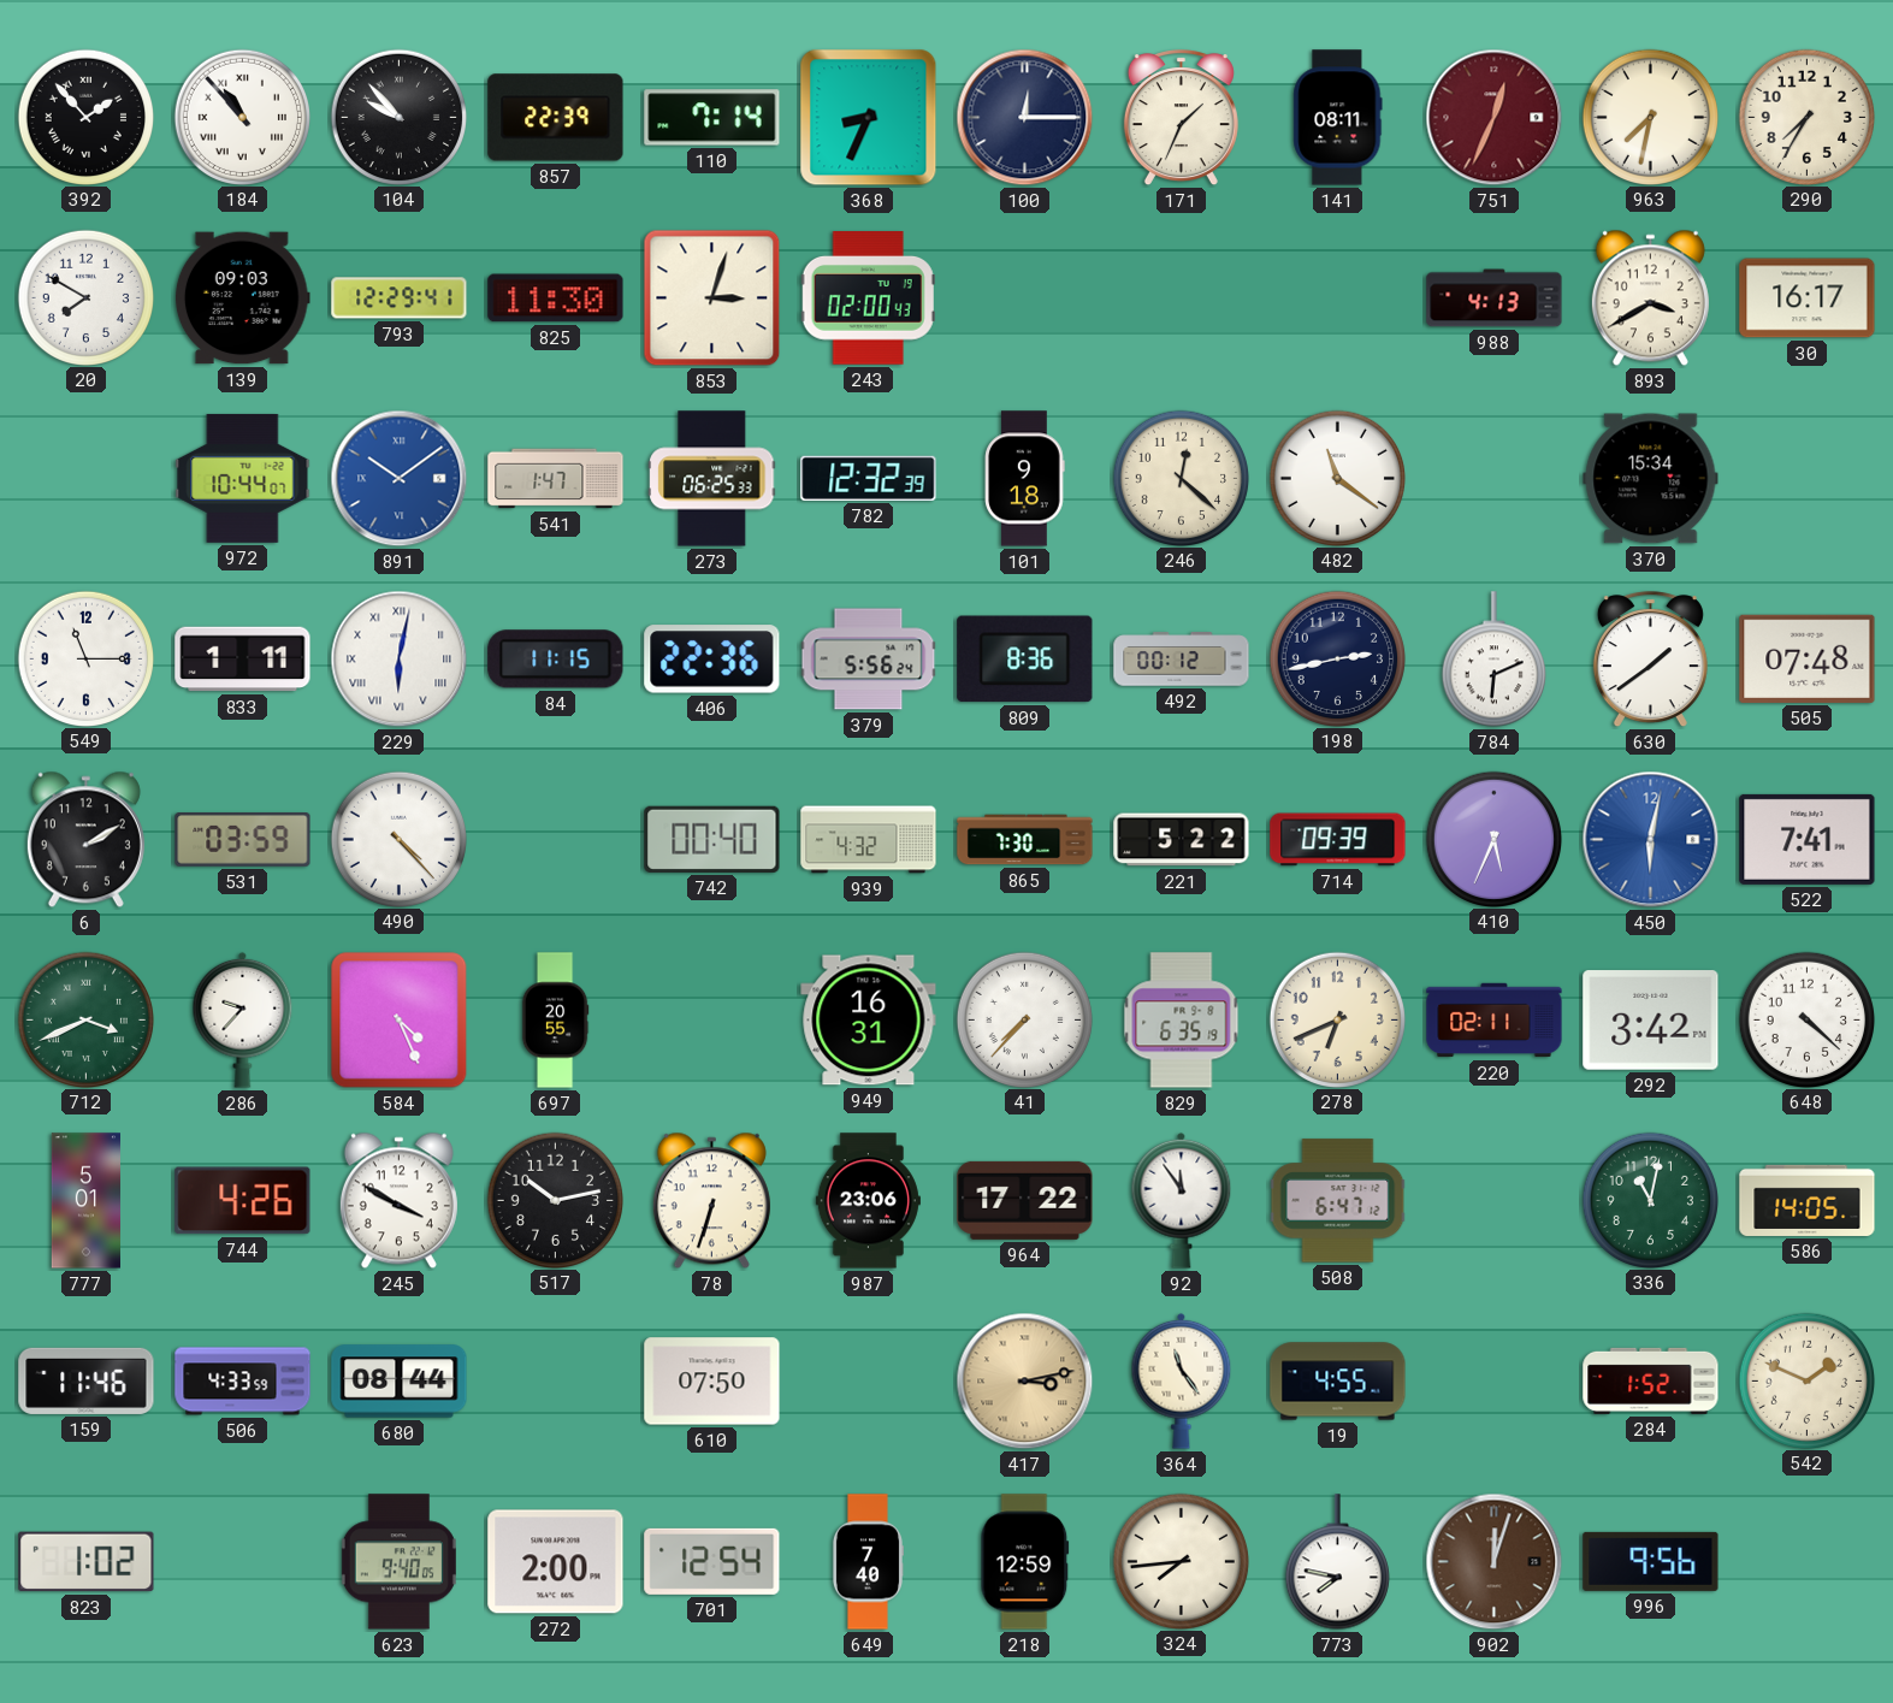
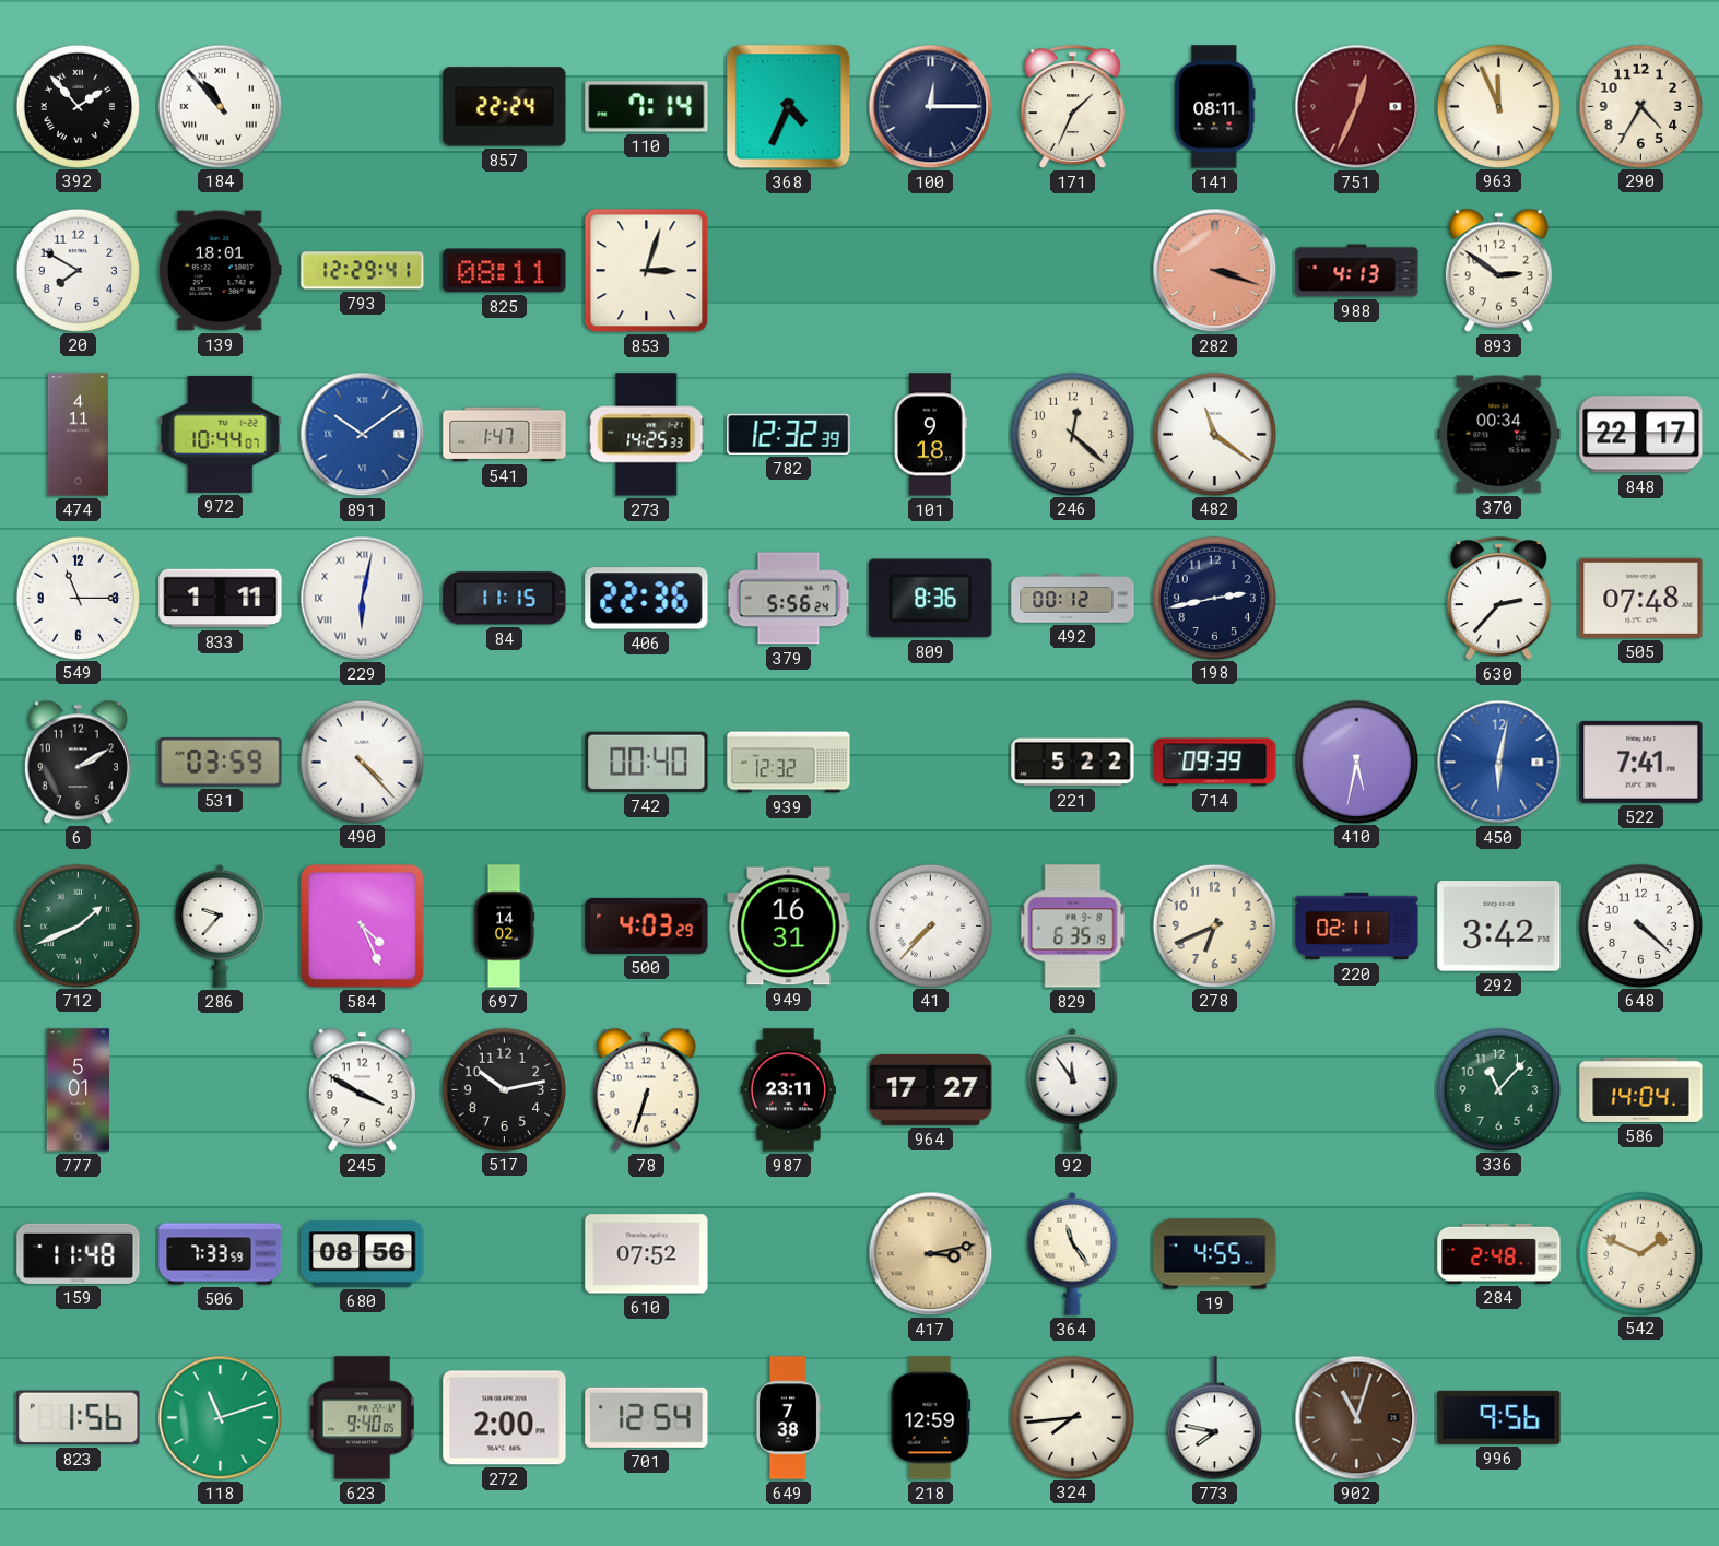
104: 9:53 -> none
857: 22:39 -> 22:24
368: 8:34 -> 4:34
963: 7:32 -> 11:56
290: 7:35 -> 4:35
139: 09:03 -> 18:01
825: 11:30 -> 08:11
243: 02:00 -> none
282: none -> 3:18
893: 3:40 -> 2:51
30: 16:17 -> none
474: none -> 4:11
273: 06:25 -> 14:25
370: 15:34 -> 00:34
848: none -> 22:17
784: 6:11 -> none
630: 1:39 -> 2:37
939: 4:32 -> 12:32
865: 7:30 -> none
410: 5:34 -> 5:32
712: 3:41 -> 1:41
697: 20:55 -> 14:02
500: none -> 4:03
744: 4:26 -> none
987: 23:06 -> 23:11
964: 17:22 -> 17:27
508: 6:47 -> none
336: 11:02 -> 11:07
586: 14:05 -> 14:04
159: 11:46 -> 11:48
506: 4:33 -> 7:33
680: 08:44 -> 08:56
610: 07:50 -> 07:52
284: 1:52 -> 2:48
823: 1:02 -> 1:56
118: none -> 11:12
649: 7:40 -> 7:38
902: 12:03 -> 11:03
